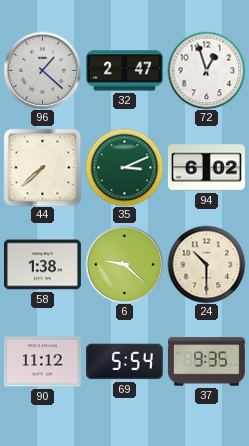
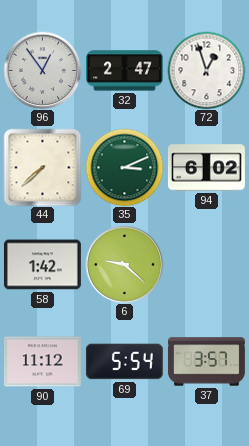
96: 1:22 -> 12:54
58: 1:38 -> 1:42
24: 10:30 -> none
37: 9:35 -> 3:57
